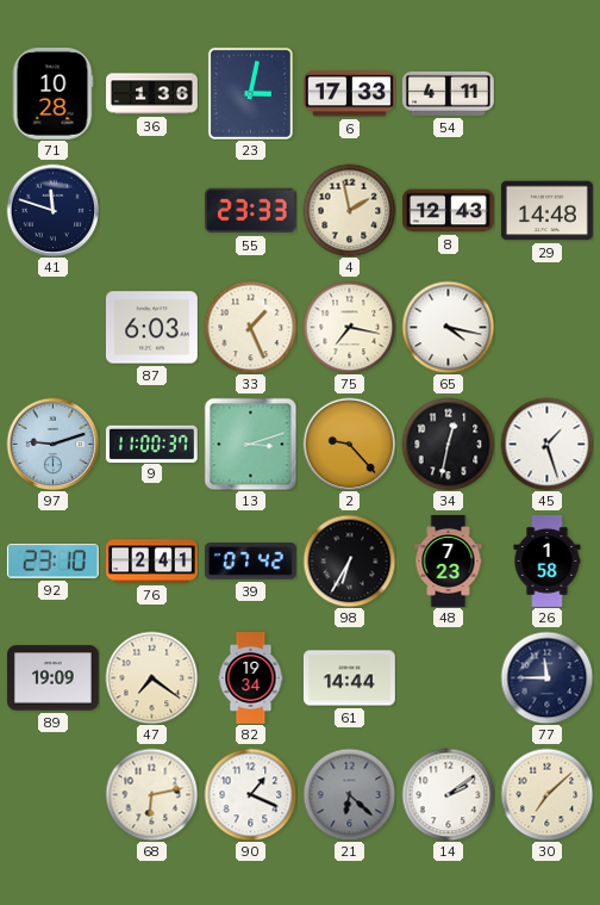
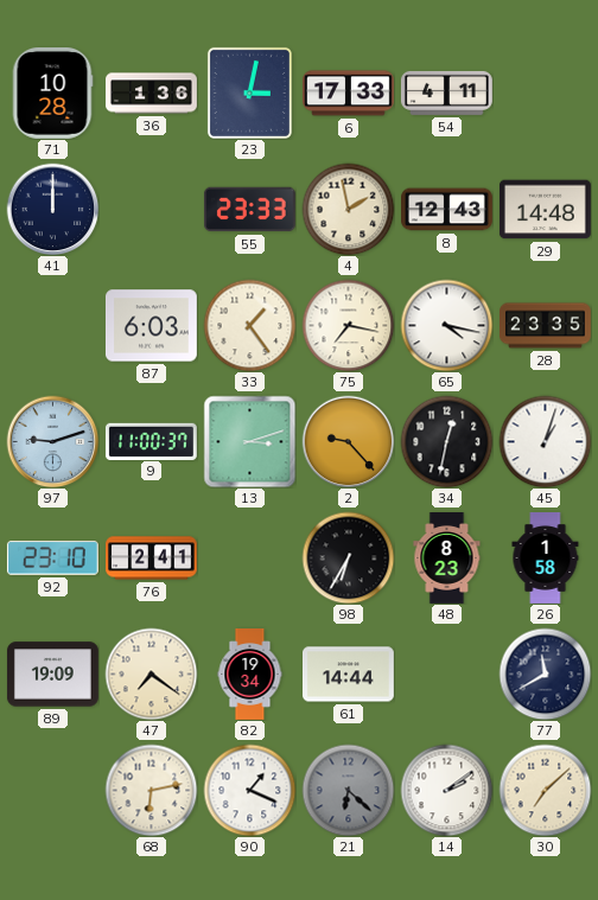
41: 11:48 -> 12:00
33: 1:26 -> 1:24
28: none -> 23:35
45: 1:27 -> 1:03
39: 07:42 -> none
48: 7:23 -> 8:23
77: 11:45 -> 11:40
